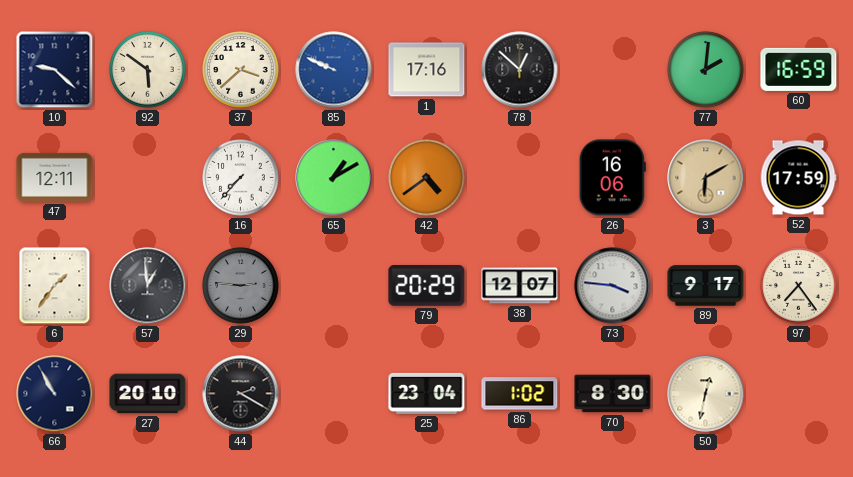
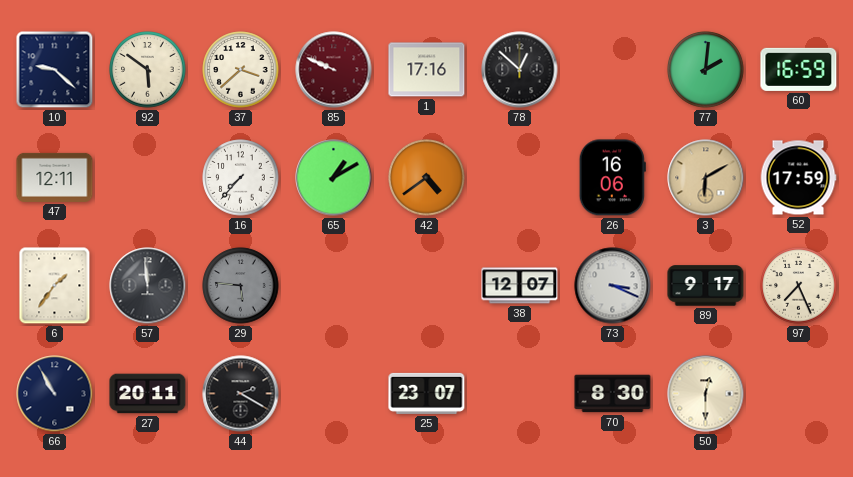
85 dial: blue -> burgundy
57: 12:59 -> 11:59
29: 2:46 -> 5:46
79: 20:29 -> none
73: 3:46 -> 3:19
97: 7:24 -> 7:26
27: 20:10 -> 20:11
25: 23:04 -> 23:07
86: 1:02 -> none
50: 12:32 -> 12:30
